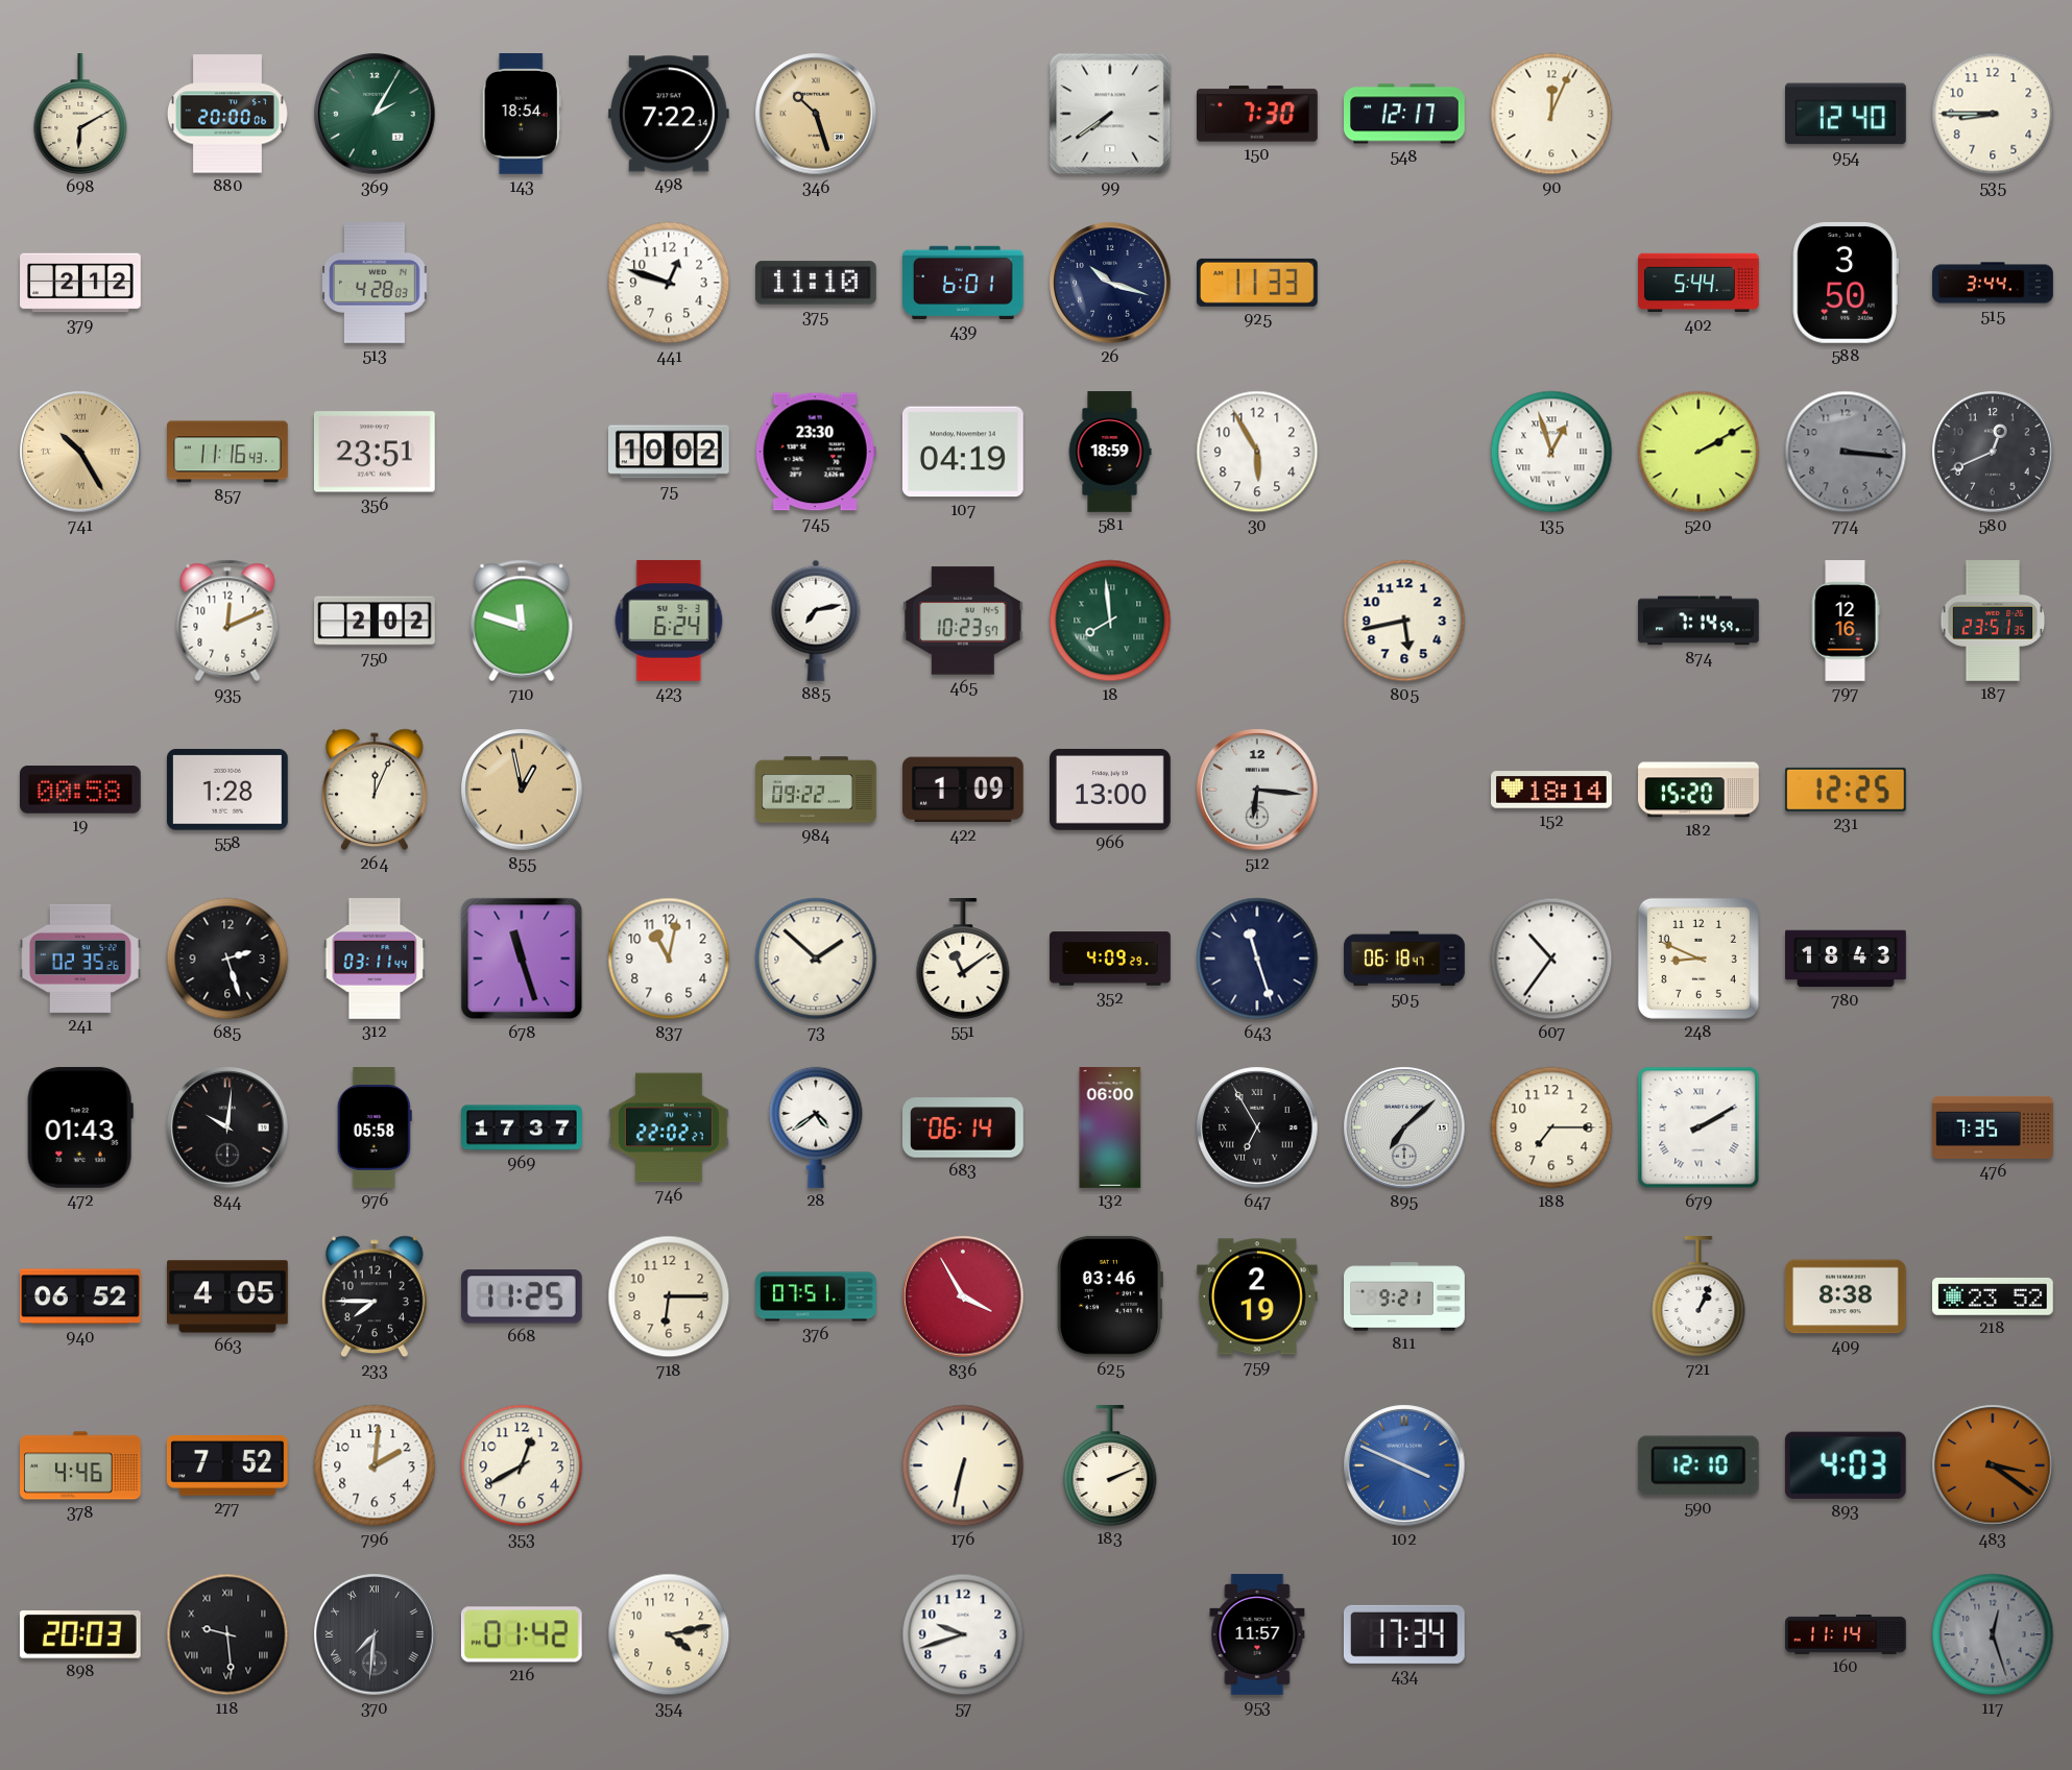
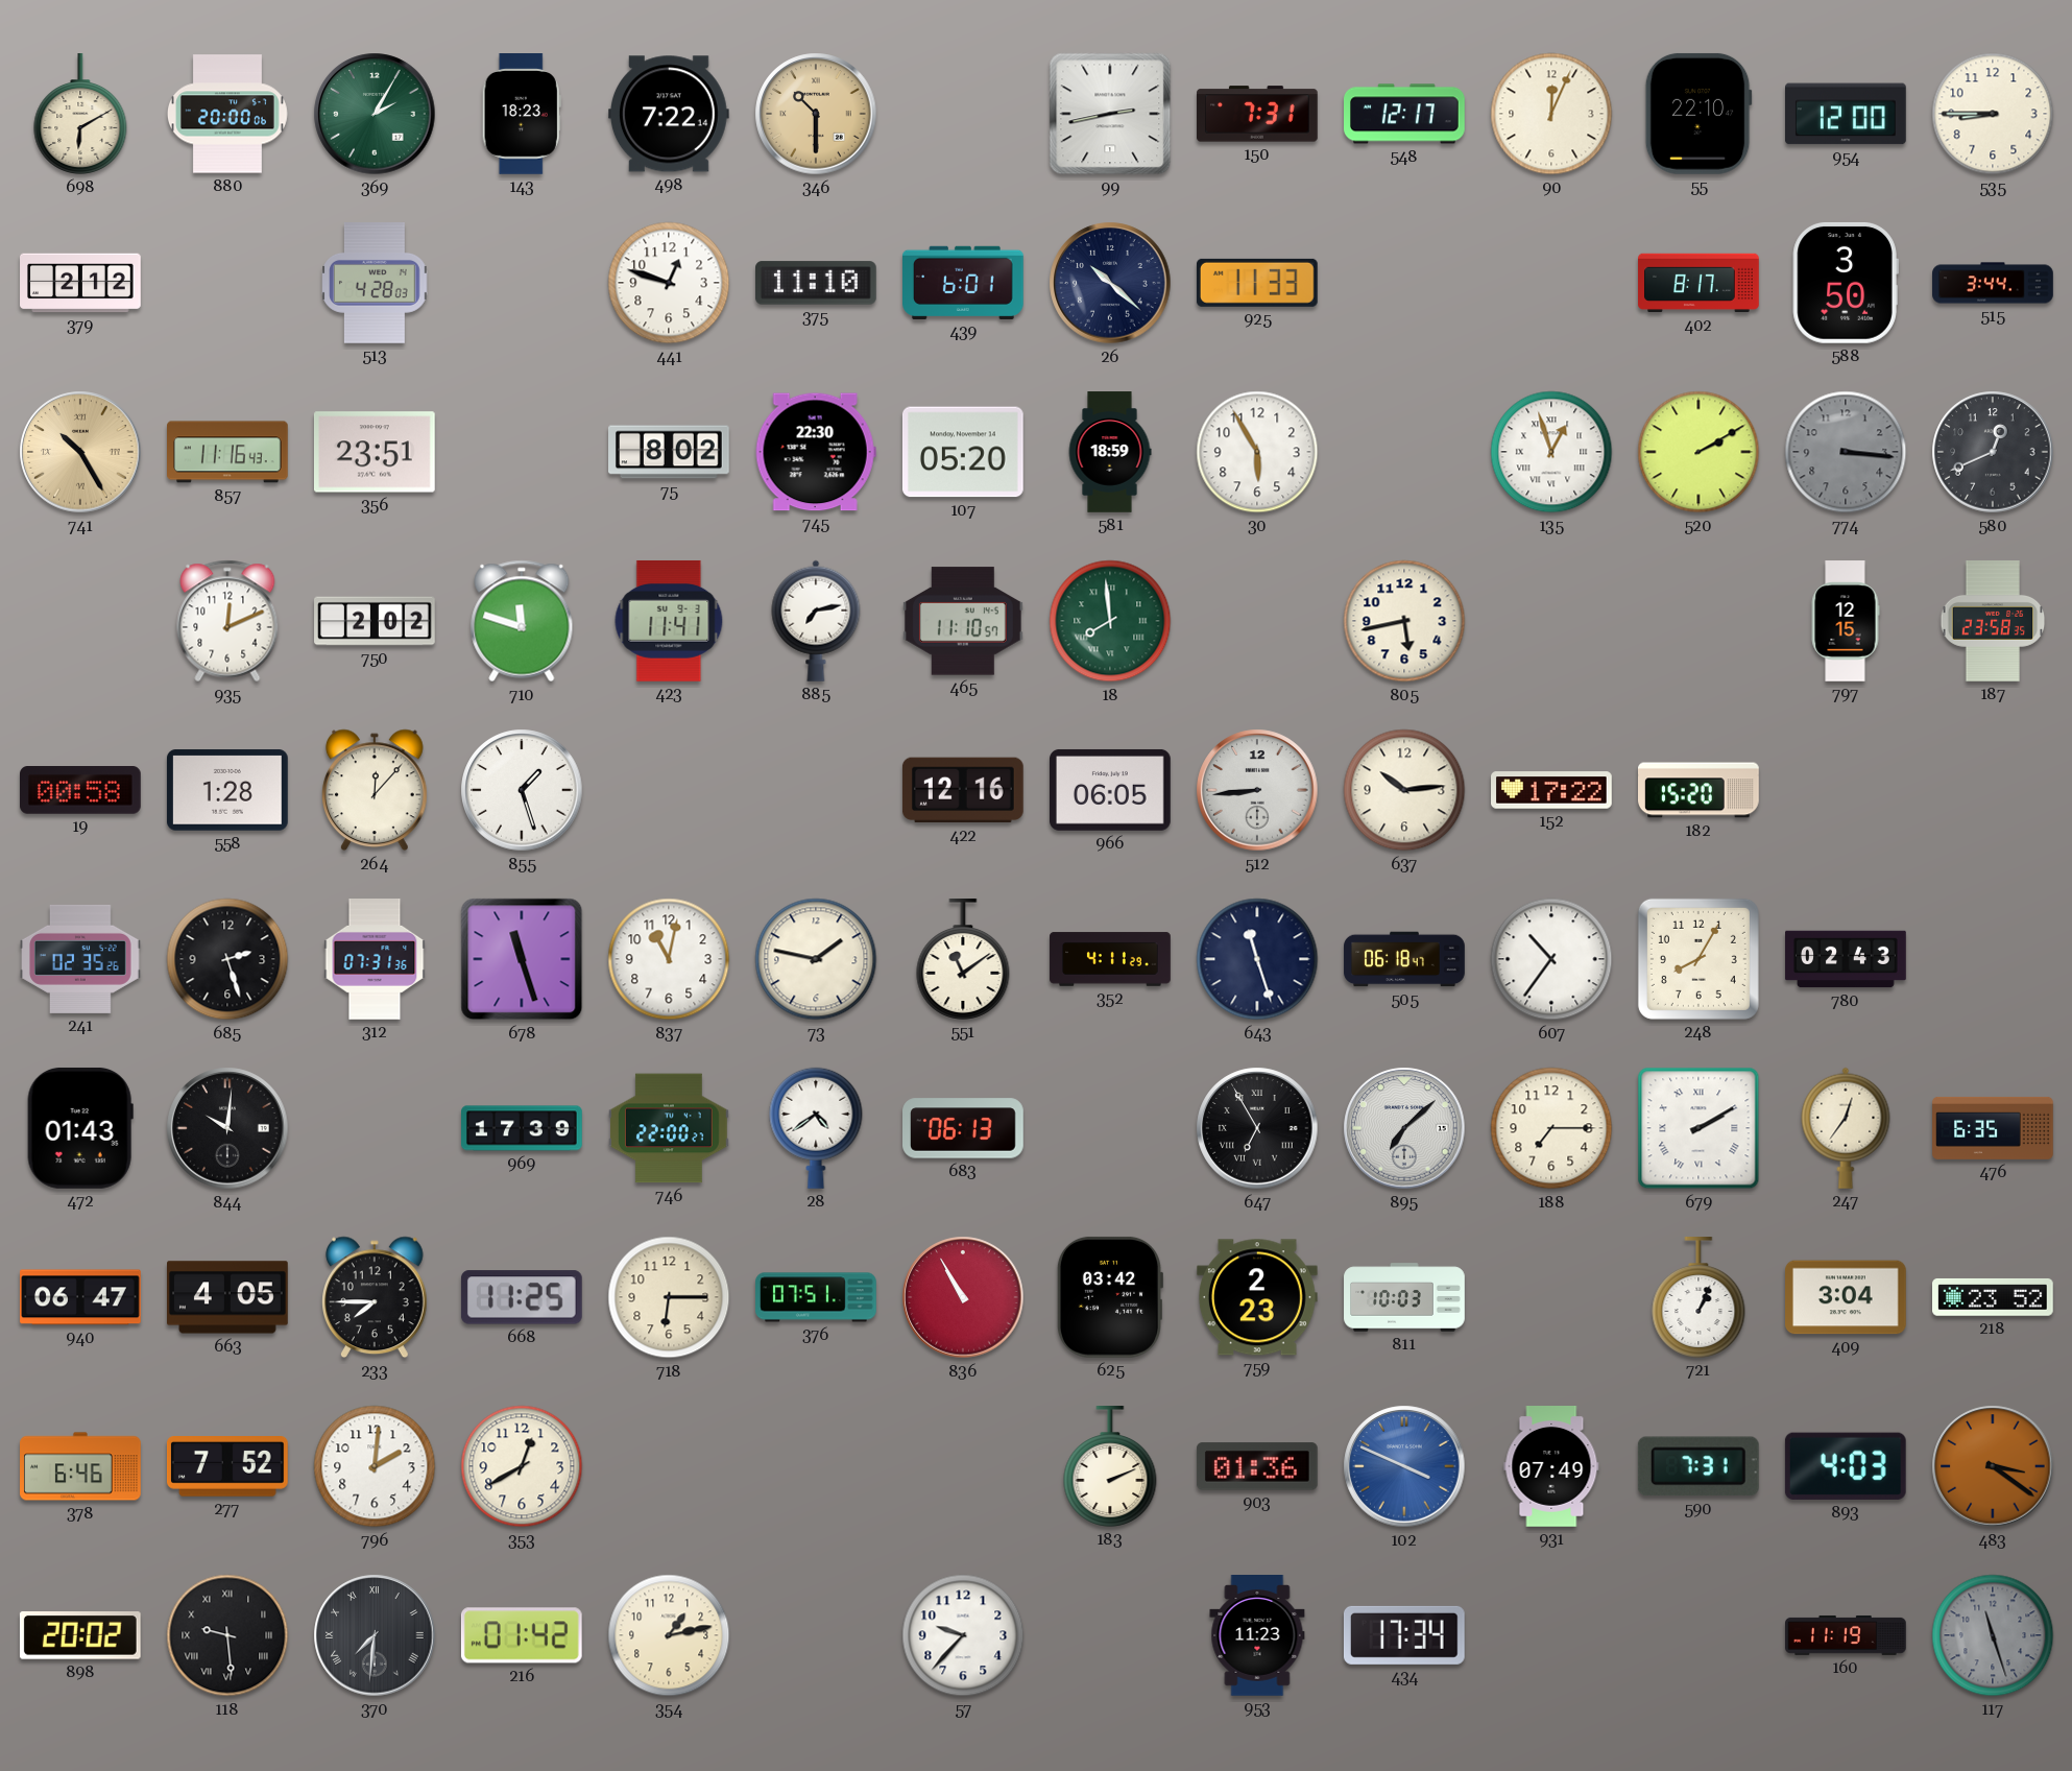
143: 18:54 -> 18:23
346: 10:27 -> 10:30
99: 7:39 -> 2:43
150: 7:30 -> 7:31
55: none -> 22:10
954: 12:40 -> 12:00
26: 10:18 -> 10:22
402: 5:44 -> 8:17
75: 10:02 -> 8:02
745: 23:30 -> 22:30
107: 04:19 -> 05:20
423: 6:24 -> 11:41
465: 10:23 -> 11:10
874: 7:14 -> none
797: 12:16 -> 12:15
187: 23:51 -> 23:58
264: 12:04 -> 12:07
855: 12:58 -> 1:27
855 dial: champagne -> white
984: 09:22 -> none
422: 1:09 -> 12:16
966: 13:00 -> 06:05
512: 6:16 -> 8:44
637: none -> 10:14
152: 18:14 -> 17:22
231: 12:25 -> none
312: 03:11 -> 07:31
73: 1:52 -> 1:47
352: 4:09 -> 4:11
248: 8:49 -> 8:05
780: 18:43 -> 02:43
976: 05:58 -> none
969: 17:37 -> 17:39
746: 22:02 -> 22:00
683: 06:14 -> 06:13
132: 06:00 -> none
247: none -> 12:36
476: 7:35 -> 6:35
940: 06:52 -> 06:47
836: 3:55 -> 10:55
625: 03:46 -> 03:42
759: 2:19 -> 2:23
811: 9:21 -> 10:03
409: 8:38 -> 3:04
378: 4:46 -> 6:46
176: 6:32 -> none
903: none -> 01:36
931: none -> 07:49
590: 12:10 -> 7:31
898: 20:03 -> 20:02
354: 4:13 -> 1:13
57: 9:42 -> 9:37
953: 11:57 -> 11:23
160: 11:14 -> 11:19
117: 12:27 -> 11:27
